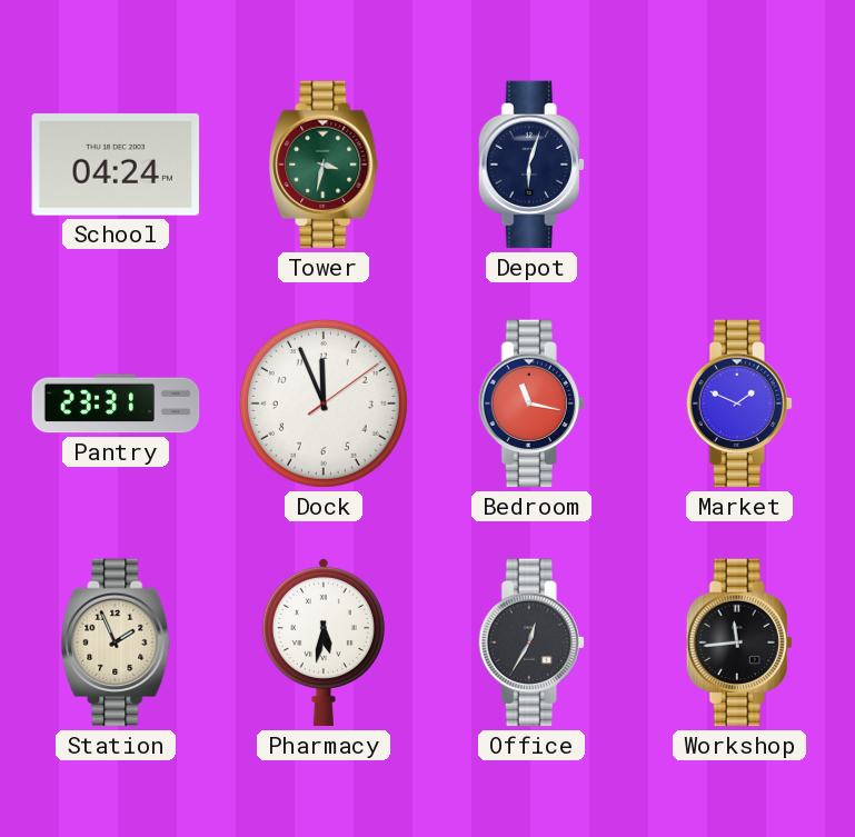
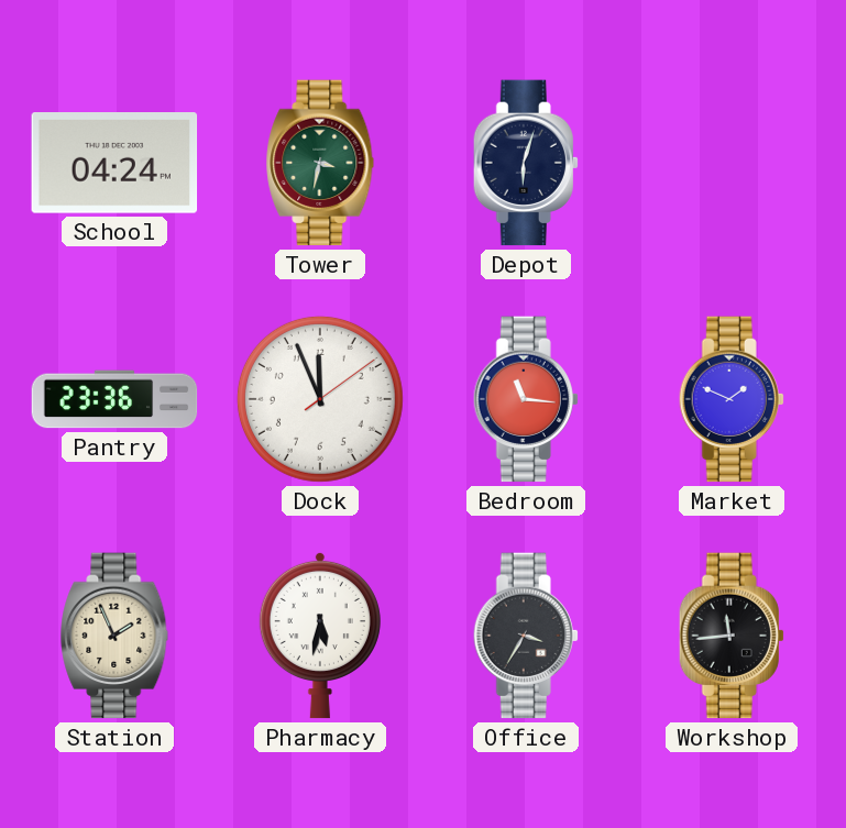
Pantry: 23:31 -> 23:36
Bedroom: 11:17 -> 11:16
Office: 12:35 -> 3:35
